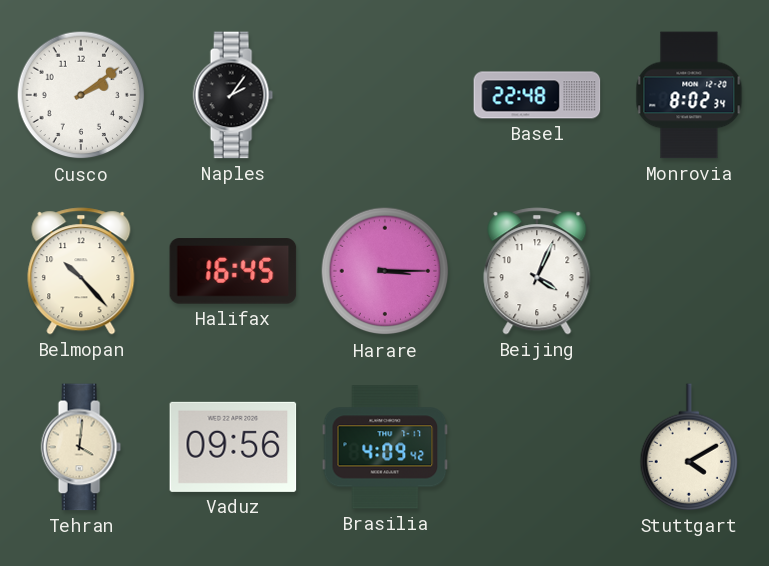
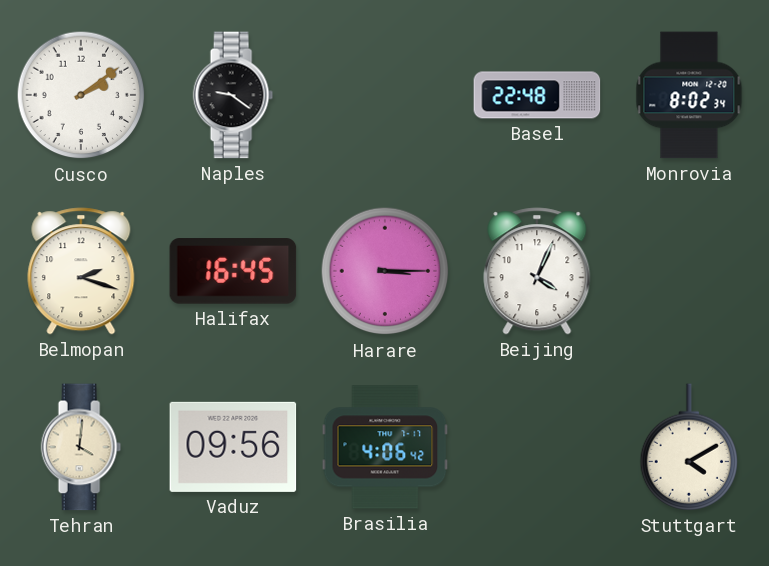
Naples: 2:06 -> 9:21
Belmopan: 10:23 -> 2:18
Brasilia: 4:09 -> 4:06
